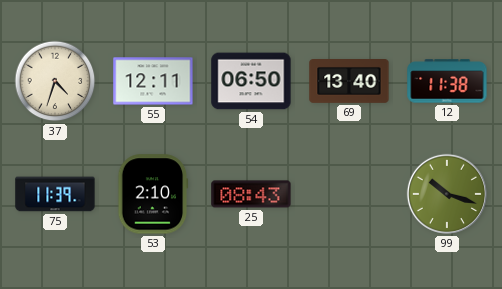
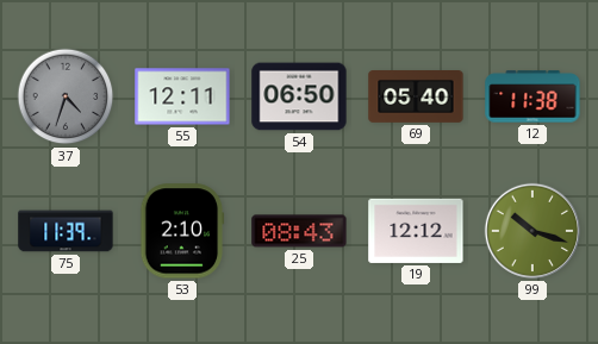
37 dial: cream -> grey
69: 13:40 -> 05:40
19: none -> 12:12
